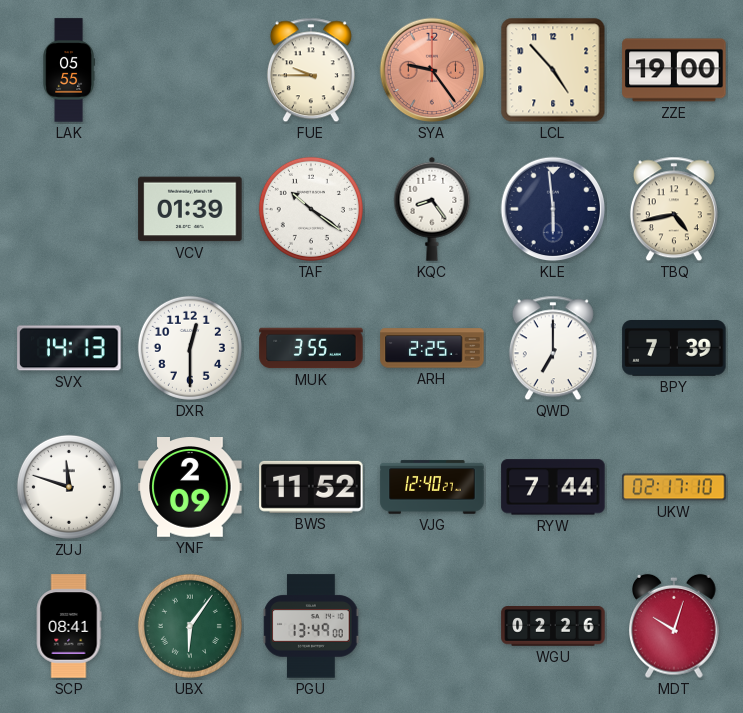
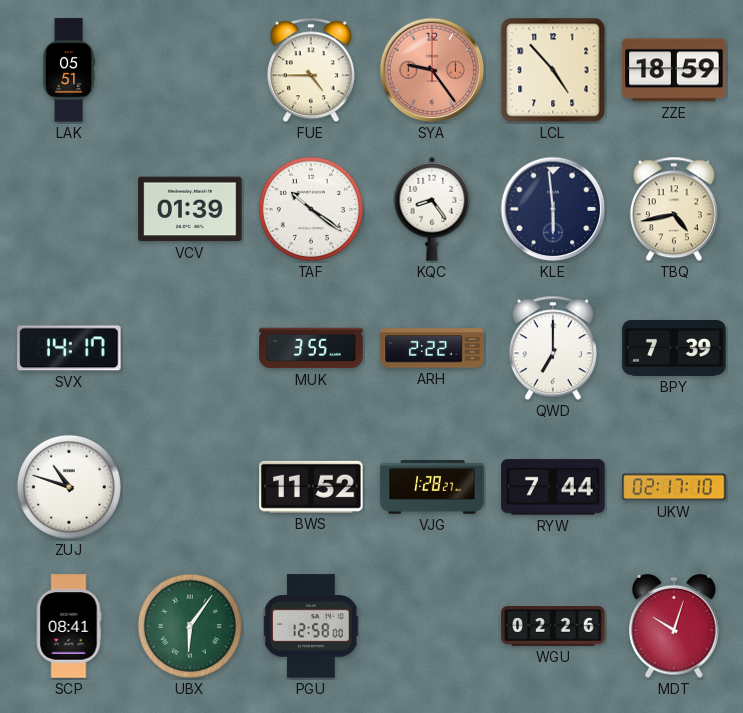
LAK: 05:55 -> 05:51
FUE: 9:45 -> 4:45
ZZE: 19:00 -> 18:59
SVX: 14:13 -> 14:17
DXR: 12:30 -> none
ARH: 2:25 -> 2:22
ZUJ: 11:48 -> 10:48
YNF: 2:09 -> none
VJG: 12:40 -> 1:28
PGU: 13:49 -> 12:58
